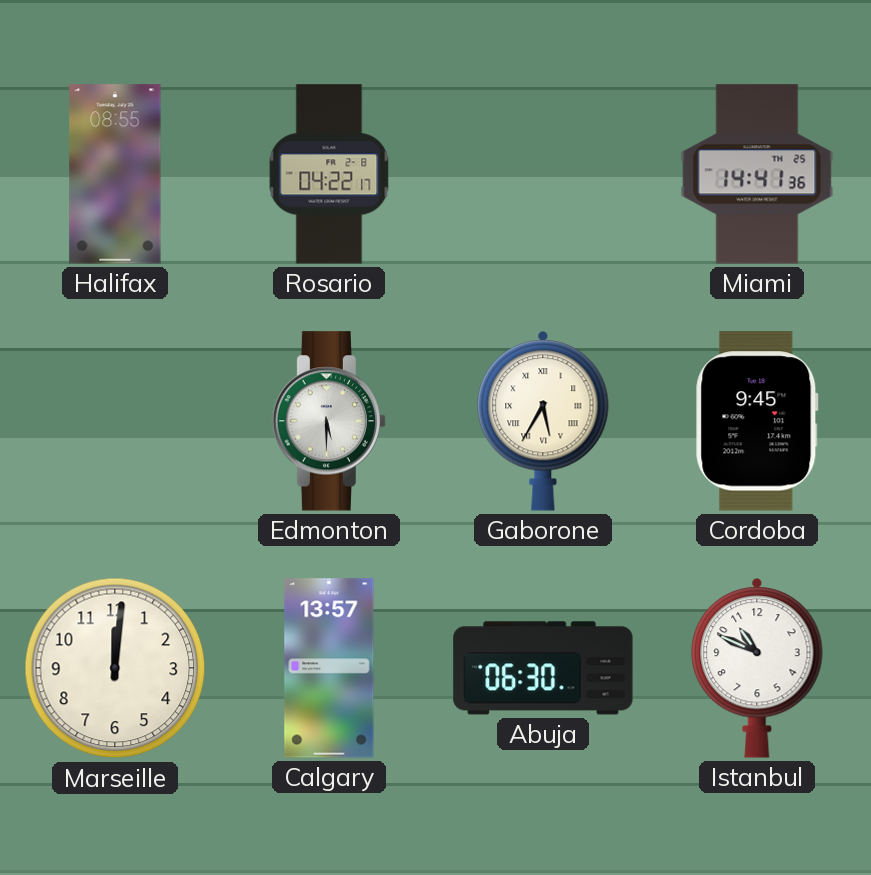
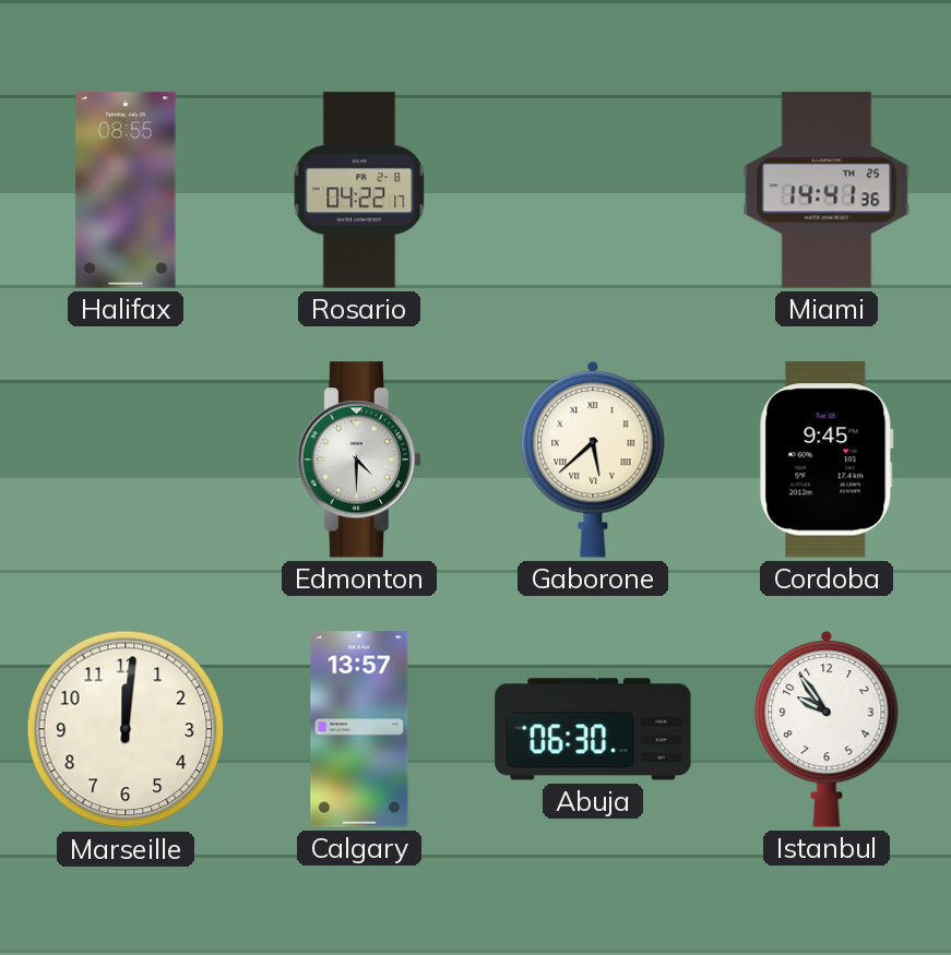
Edmonton: 5:30 -> 4:30
Gaborone: 5:35 -> 5:38
Istanbul: 10:49 -> 9:54
